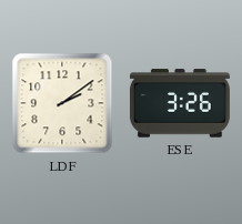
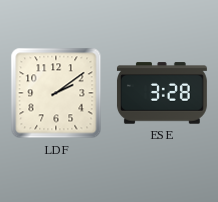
ESE: 3:26 -> 3:28
